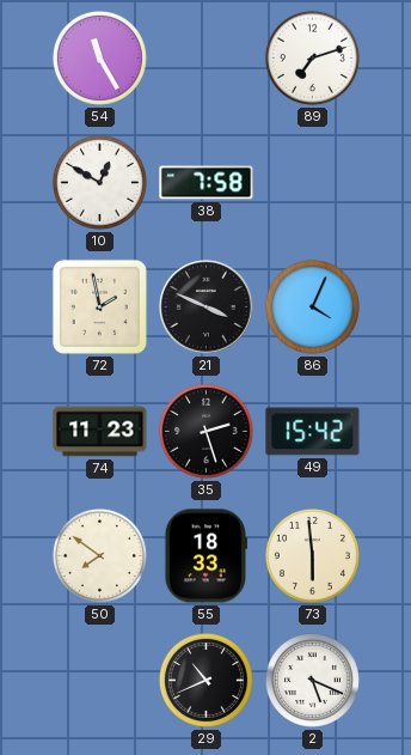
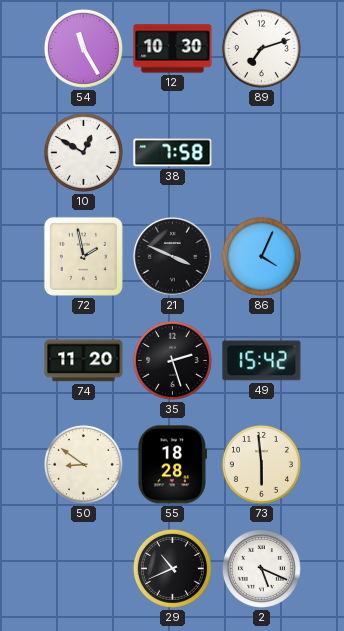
12: none -> 10:30
74: 11:23 -> 11:20
50: 7:51 -> 8:51
55: 18:33 -> 18:28
